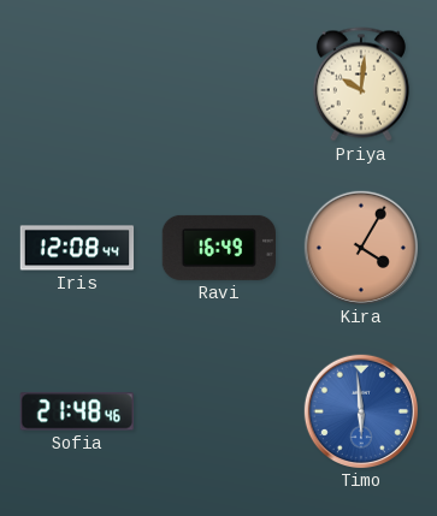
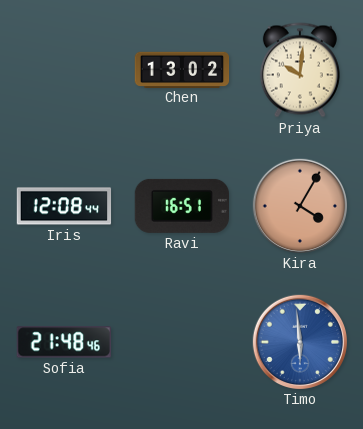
Chen: none -> 13:02
Ravi: 16:49 -> 16:51
